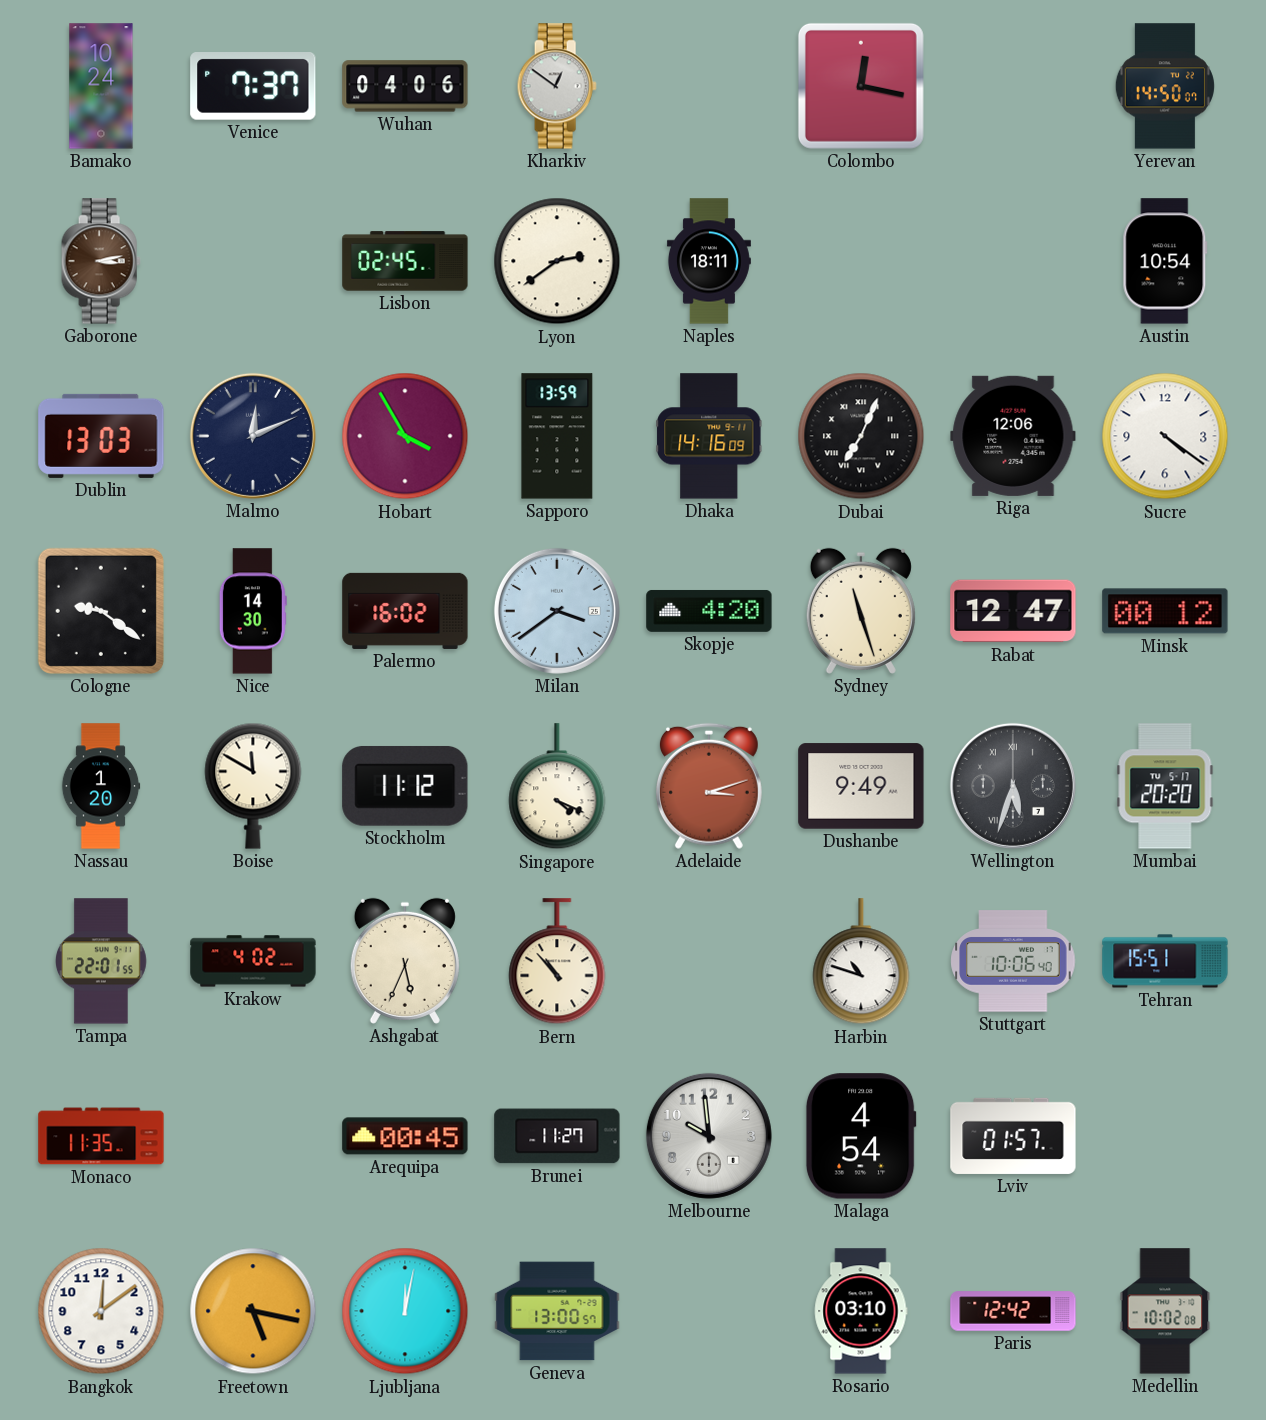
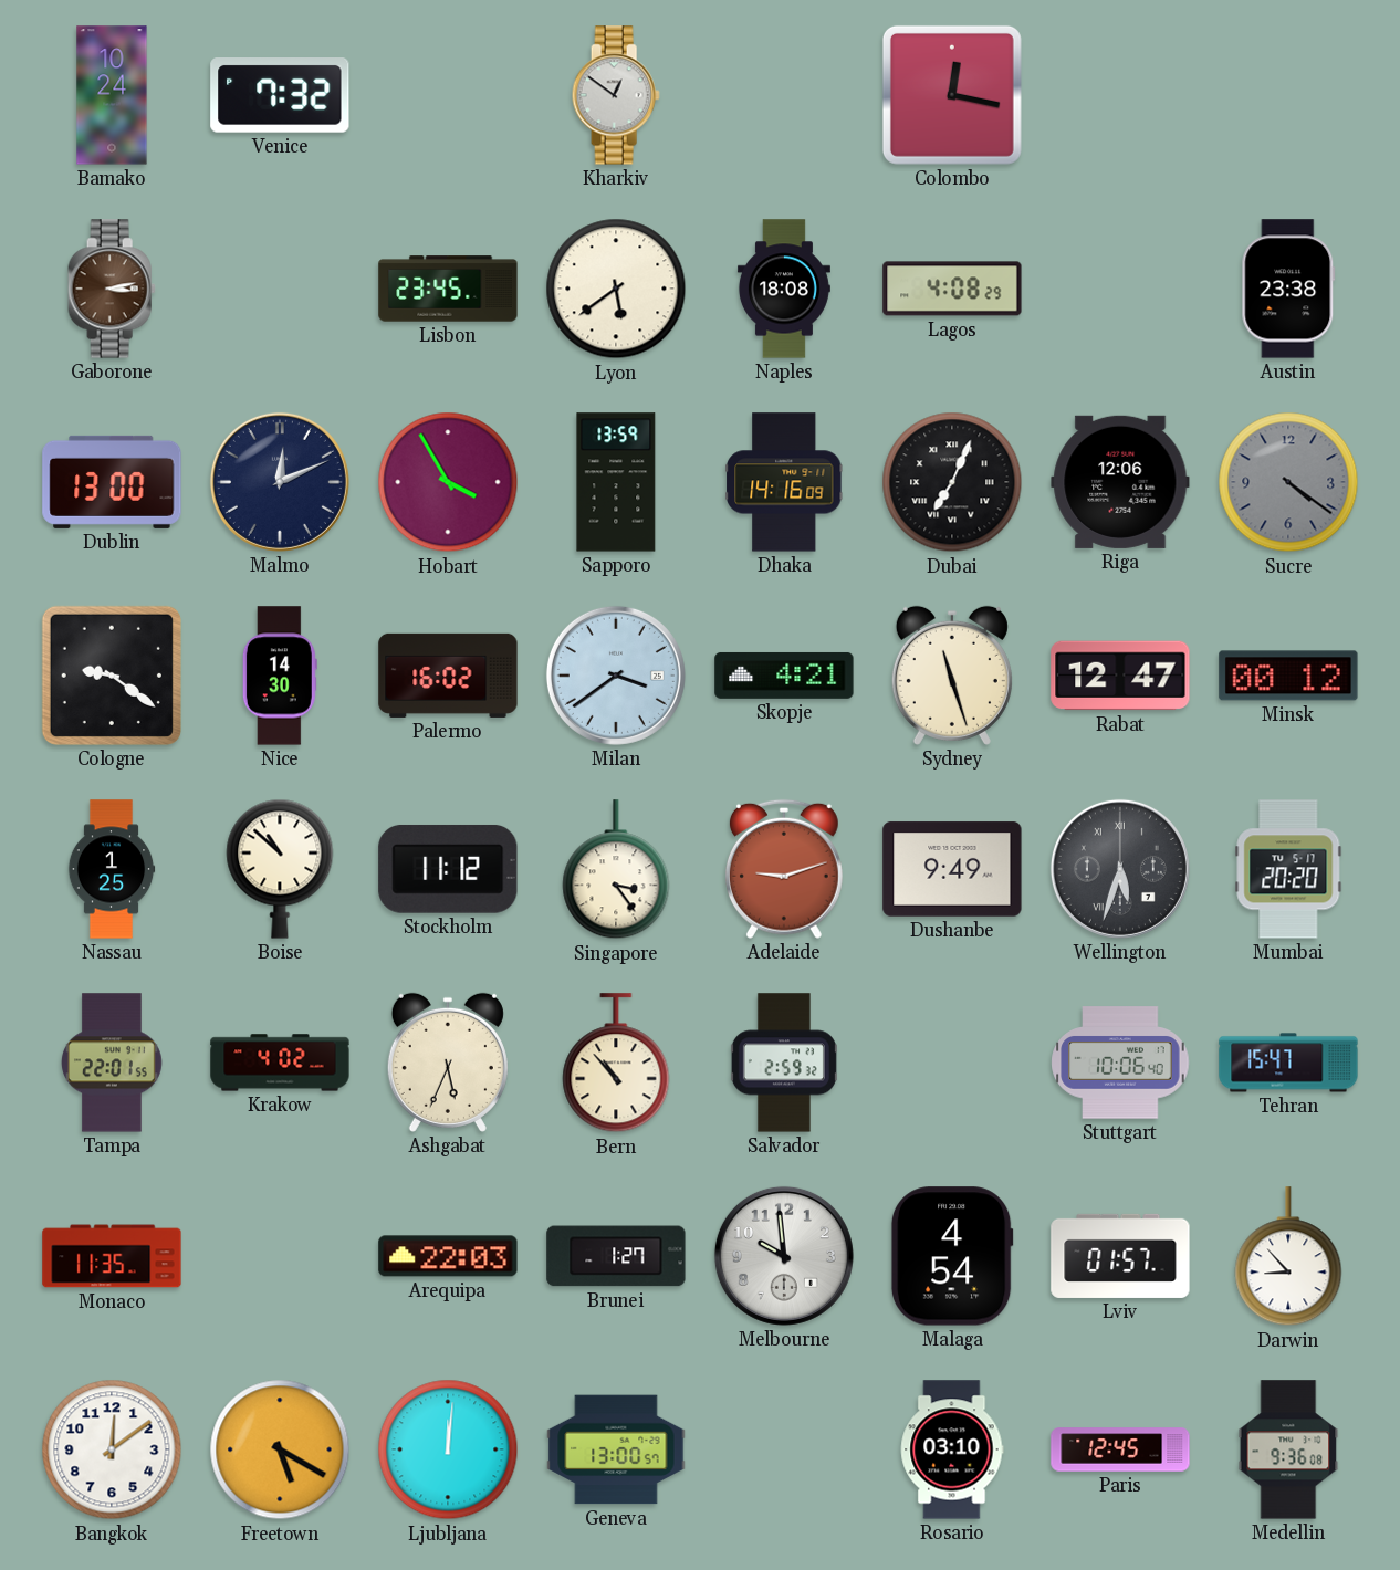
Venice: 7:37 -> 7:32
Wuhan: 04:06 -> none
Yerevan: 14:50 -> none
Lisbon: 02:45 -> 23:45
Lyon: 2:39 -> 5:39
Naples: 18:11 -> 18:08
Lagos: none -> 4:08
Austin: 10:54 -> 23:38
Dublin: 13:03 -> 13:00
Sucre dial: white -> grey
Skopje: 4:20 -> 4:21
Nassau: 1:20 -> 1:25
Boise: 11:50 -> 10:52
Singapore: 4:19 -> 3:24
Adelaide: 3:12 -> 9:12
Salvador: none -> 2:59
Harbin: 10:48 -> none
Tehran: 15:51 -> 15:47
Arequipa: 00:45 -> 22:03
Brunei: 11:27 -> 1:27
Darwin: none -> 8:53
Freetown: 5:17 -> 5:20
Ljubljana: 12:02 -> 12:01
Paris: 12:42 -> 12:45
Medellin: 10:02 -> 9:36
